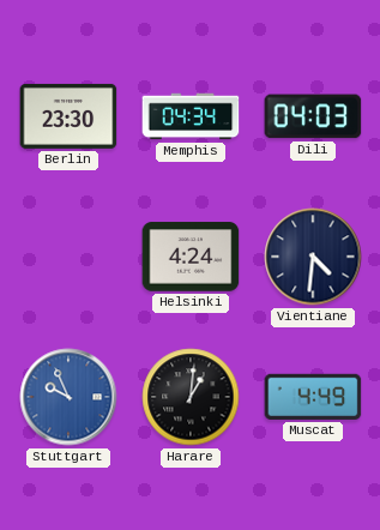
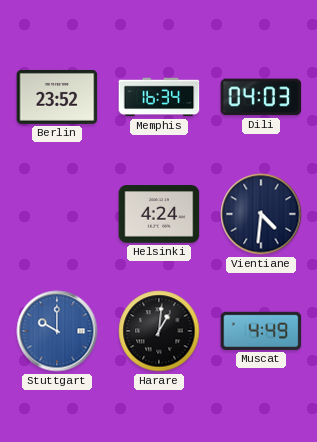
Berlin: 23:30 -> 23:52
Memphis: 04:34 -> 16:34
Stuttgart: 9:56 -> 10:00
